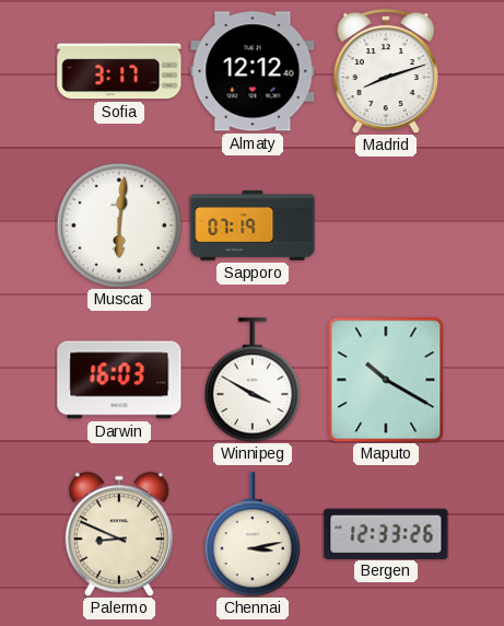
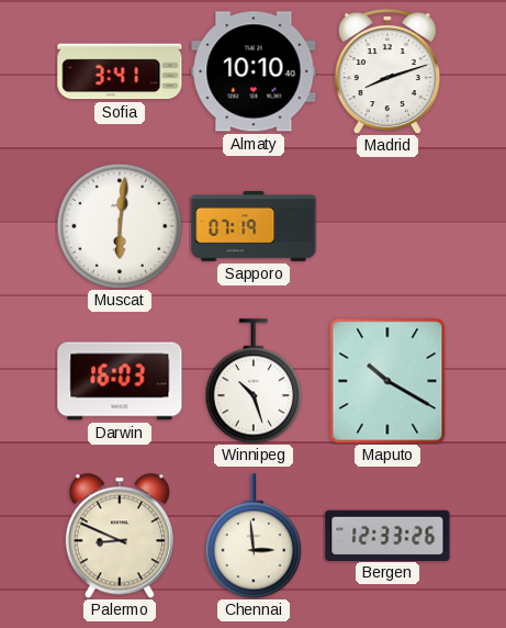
Sofia: 3:17 -> 3:41
Almaty: 12:12 -> 10:10
Winnipeg: 3:50 -> 10:27
Chennai: 3:13 -> 2:59
